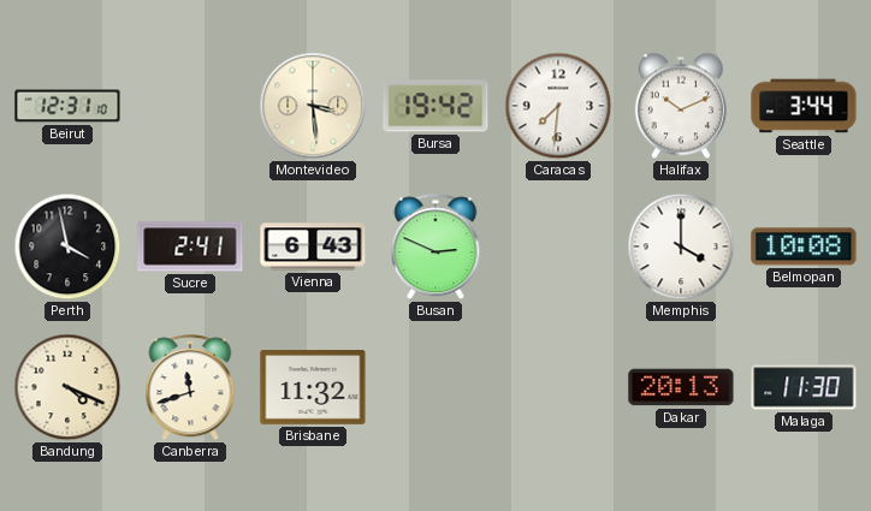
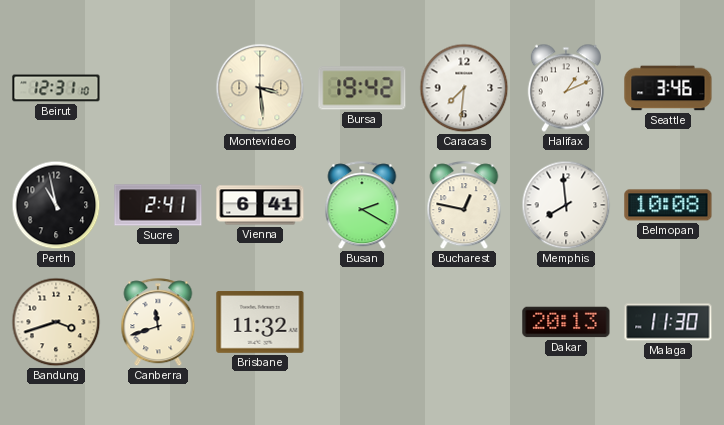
Halifax: 10:11 -> 1:11
Seattle: 3:44 -> 3:46
Perth: 3:58 -> 10:58
Vienna: 6:43 -> 6:41
Busan: 2:49 -> 2:20
Bucharest: none -> 12:47
Memphis: 4:00 -> 7:59
Bandung: 4:19 -> 3:42
